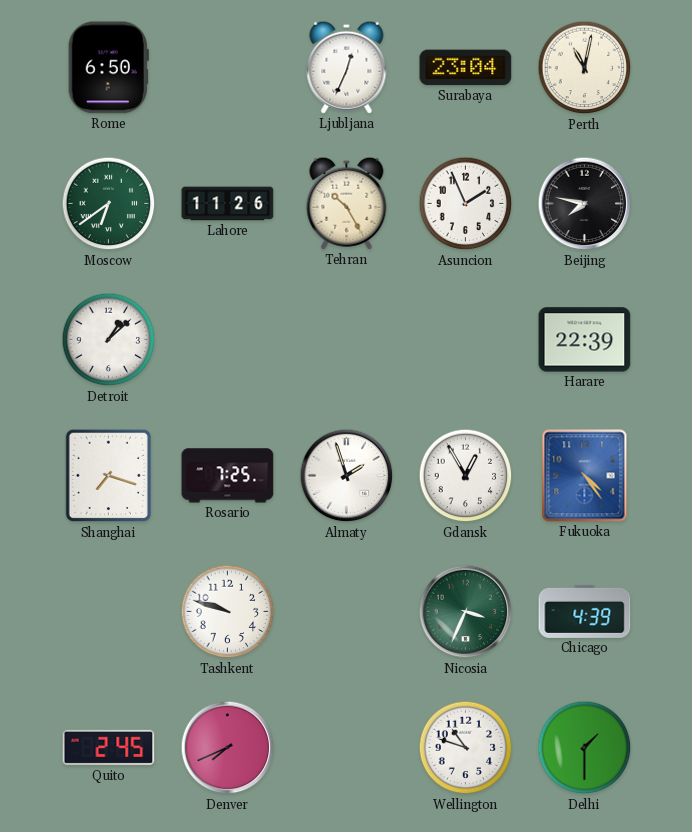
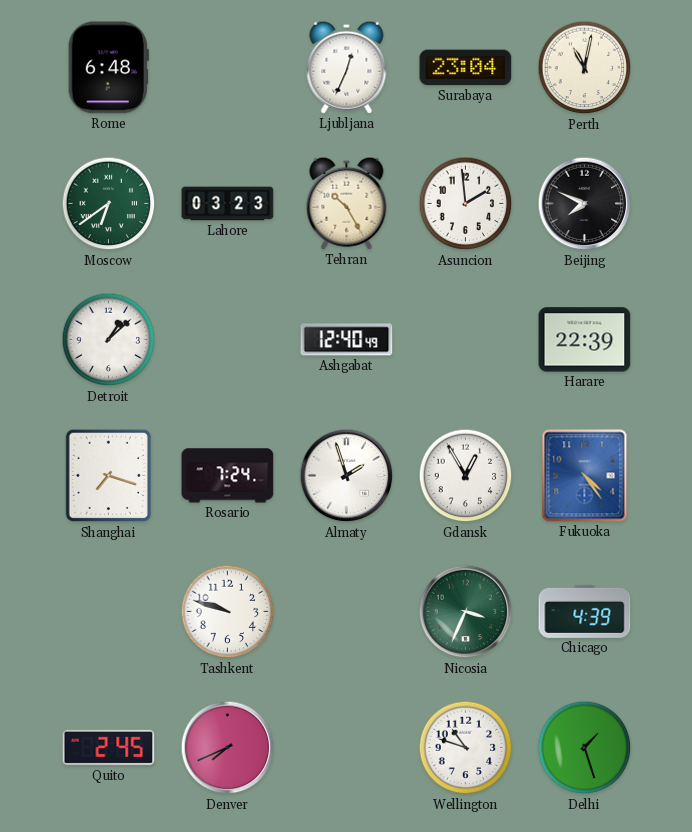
Rome: 6:50 -> 6:48
Lahore: 11:26 -> 03:23
Asuncion: 1:56 -> 1:59
Beijing: 7:47 -> 7:49
Ashgabat: none -> 12:40
Rosario: 7:25 -> 7:24
Delhi: 1:30 -> 1:27
